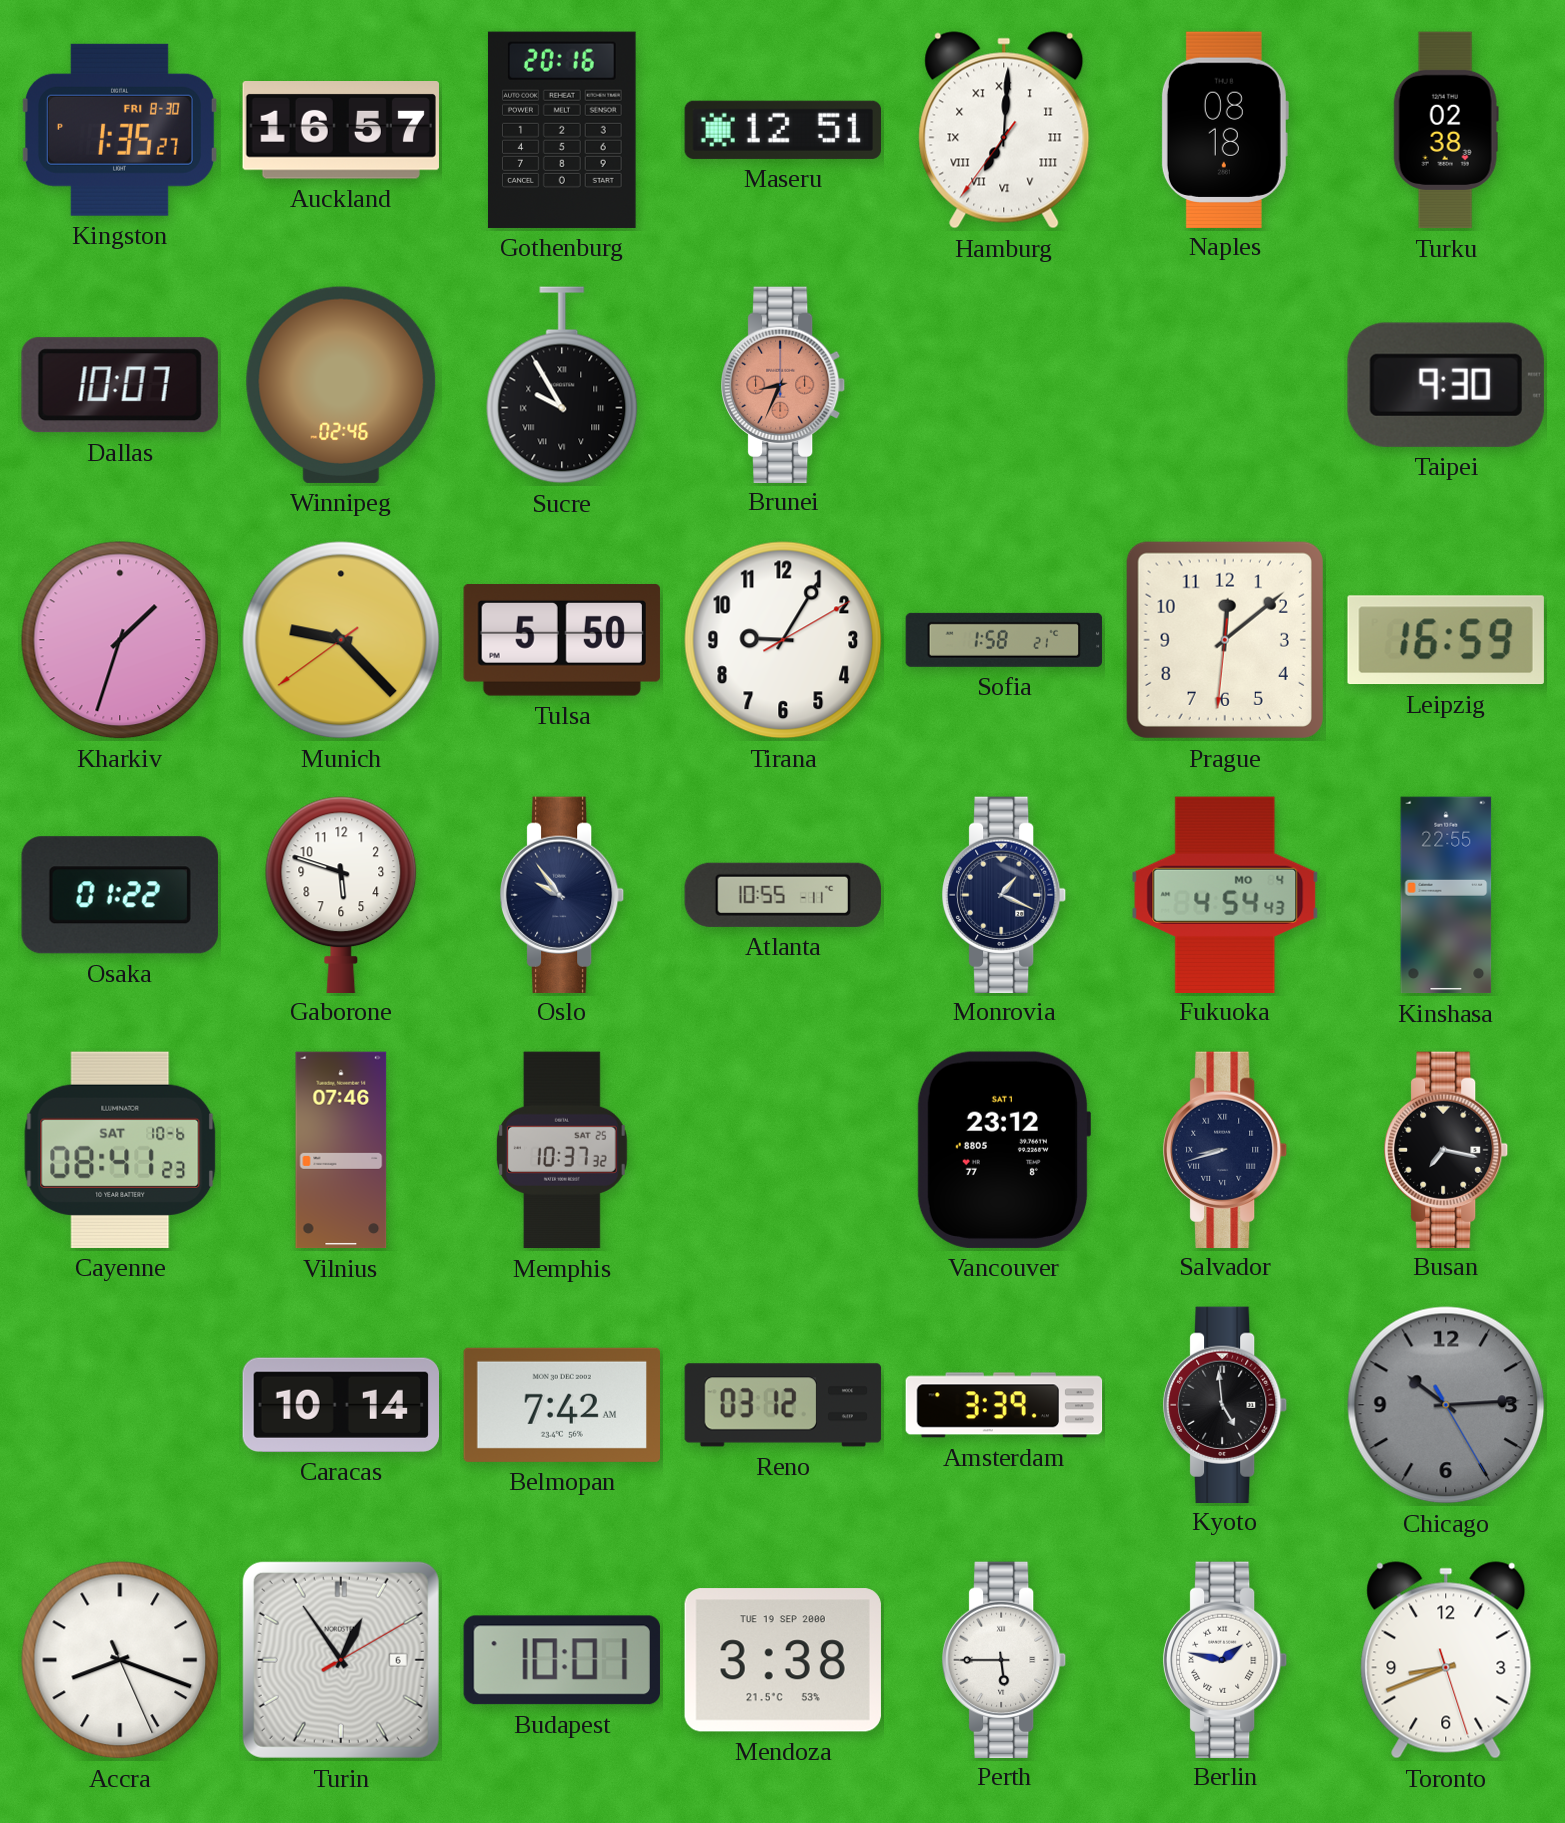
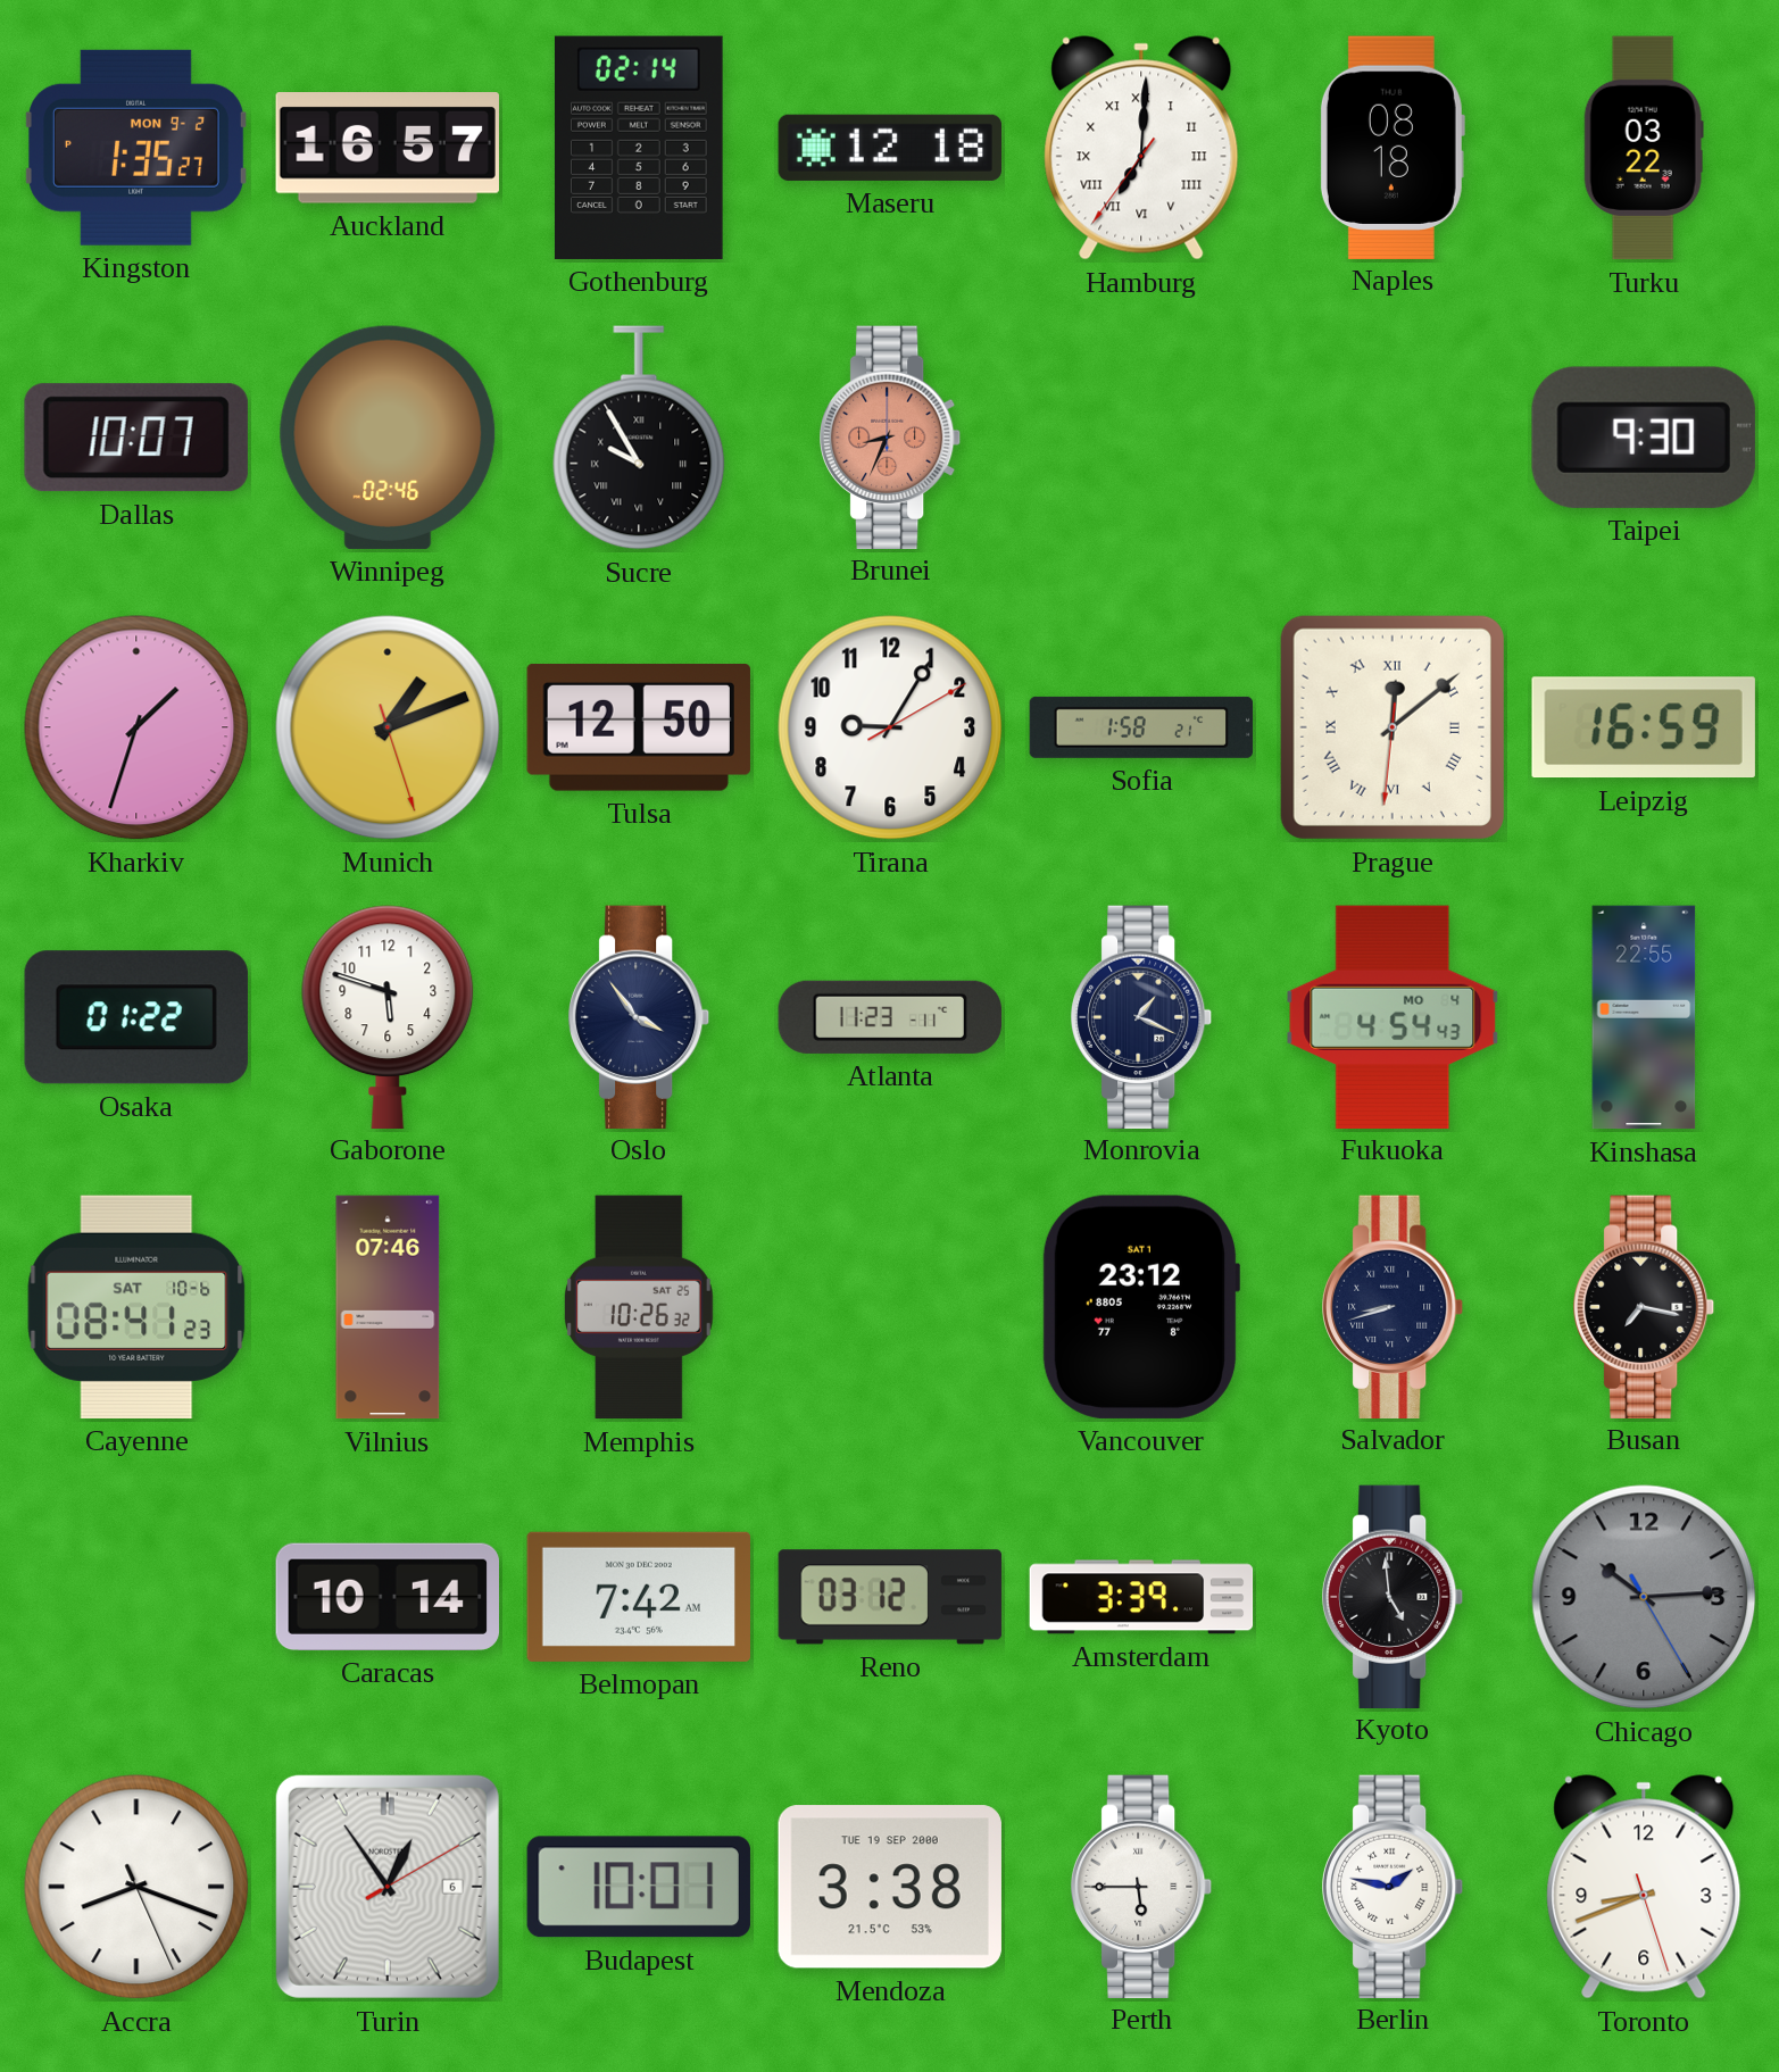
Kingston date: FRI 8-30 -> MON 9-2
Gothenburg: 20:16 -> 02:14
Maseru: 12:51 -> 12:18
Turku: 02:38 -> 03:22
Munich: 9:22 -> 1:11
Tulsa: 5:50 -> 12:50
Prague numerals: Arabic -> Roman
Oslo: 9:54 -> 3:54
Atlanta: 10:55 -> 11:23
Memphis: 10:37 -> 10:26
